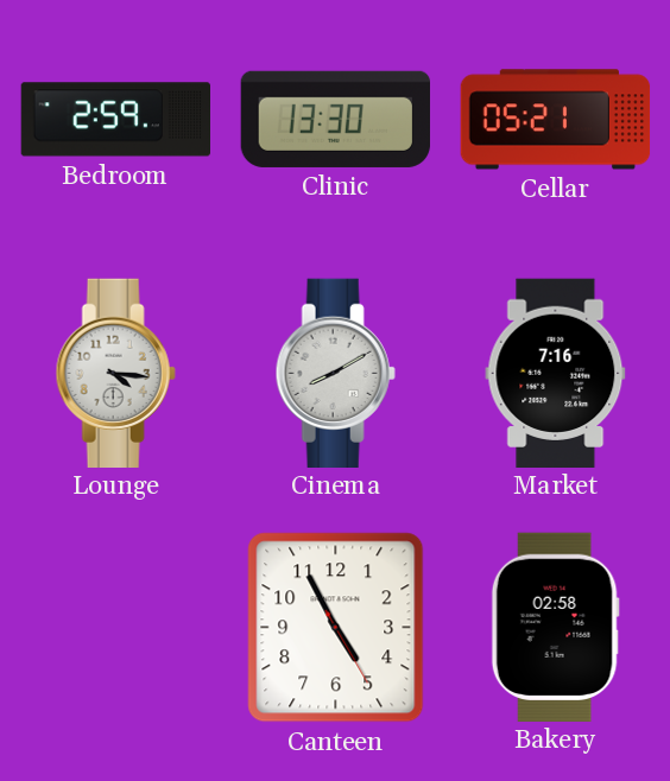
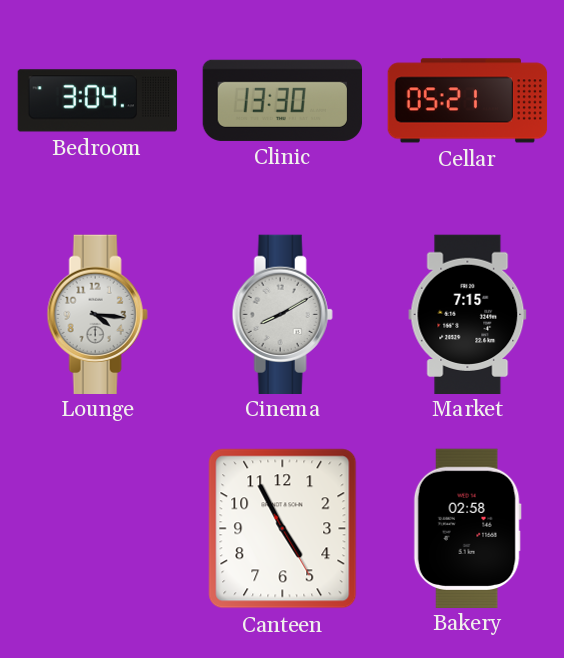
Bedroom: 2:59 -> 3:04
Market: 7:16 -> 7:15
